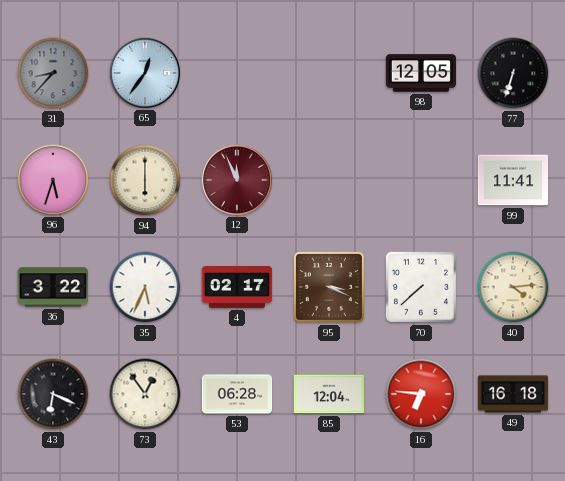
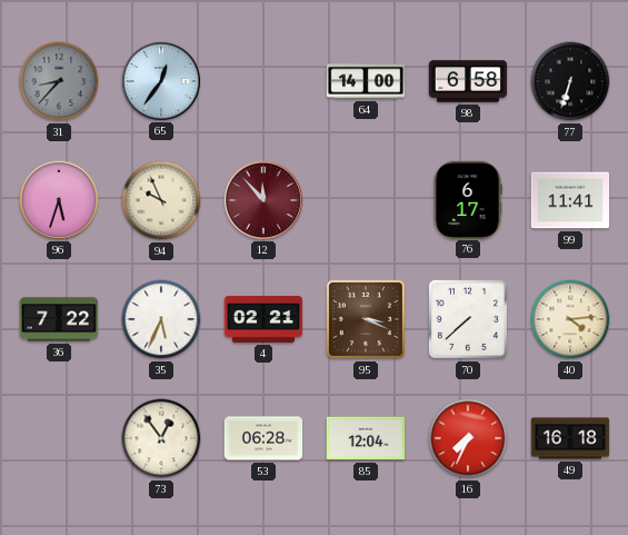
64: none -> 14:00
98: 12:05 -> 6:58
94: 6:00 -> 9:56
12: 11:56 -> 11:53
76: none -> 6:17
36: 3:22 -> 7:22
4: 02:17 -> 02:21
43: 6:19 -> none
16: 6:46 -> 7:34
